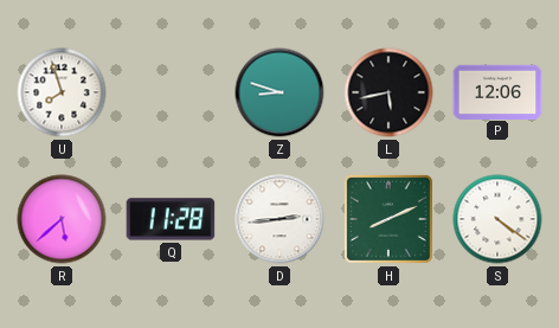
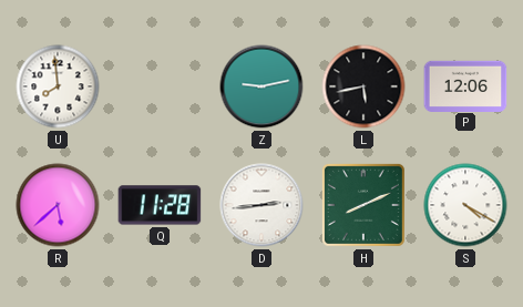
U: 7:57 -> 7:59
Z: 8:48 -> 9:13
S: 4:21 -> 4:20
